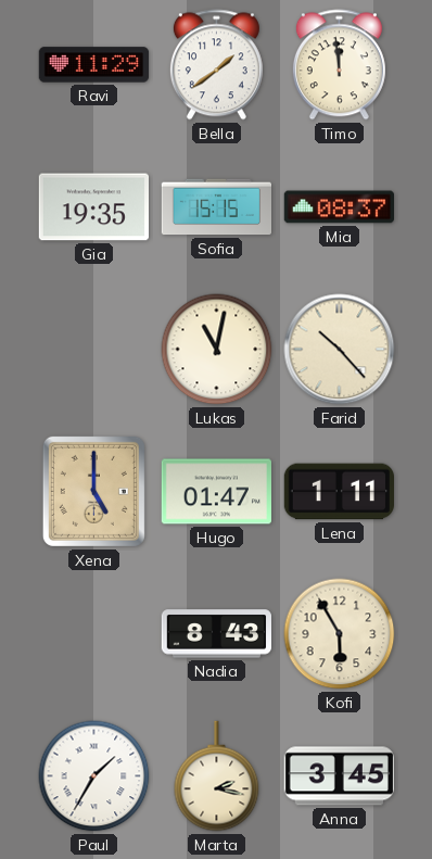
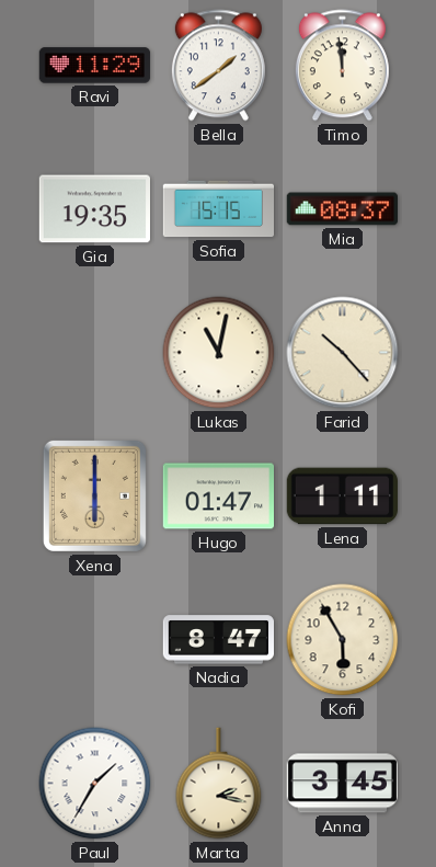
Xena: 5:00 -> 6:00
Nadia: 8:43 -> 8:47
